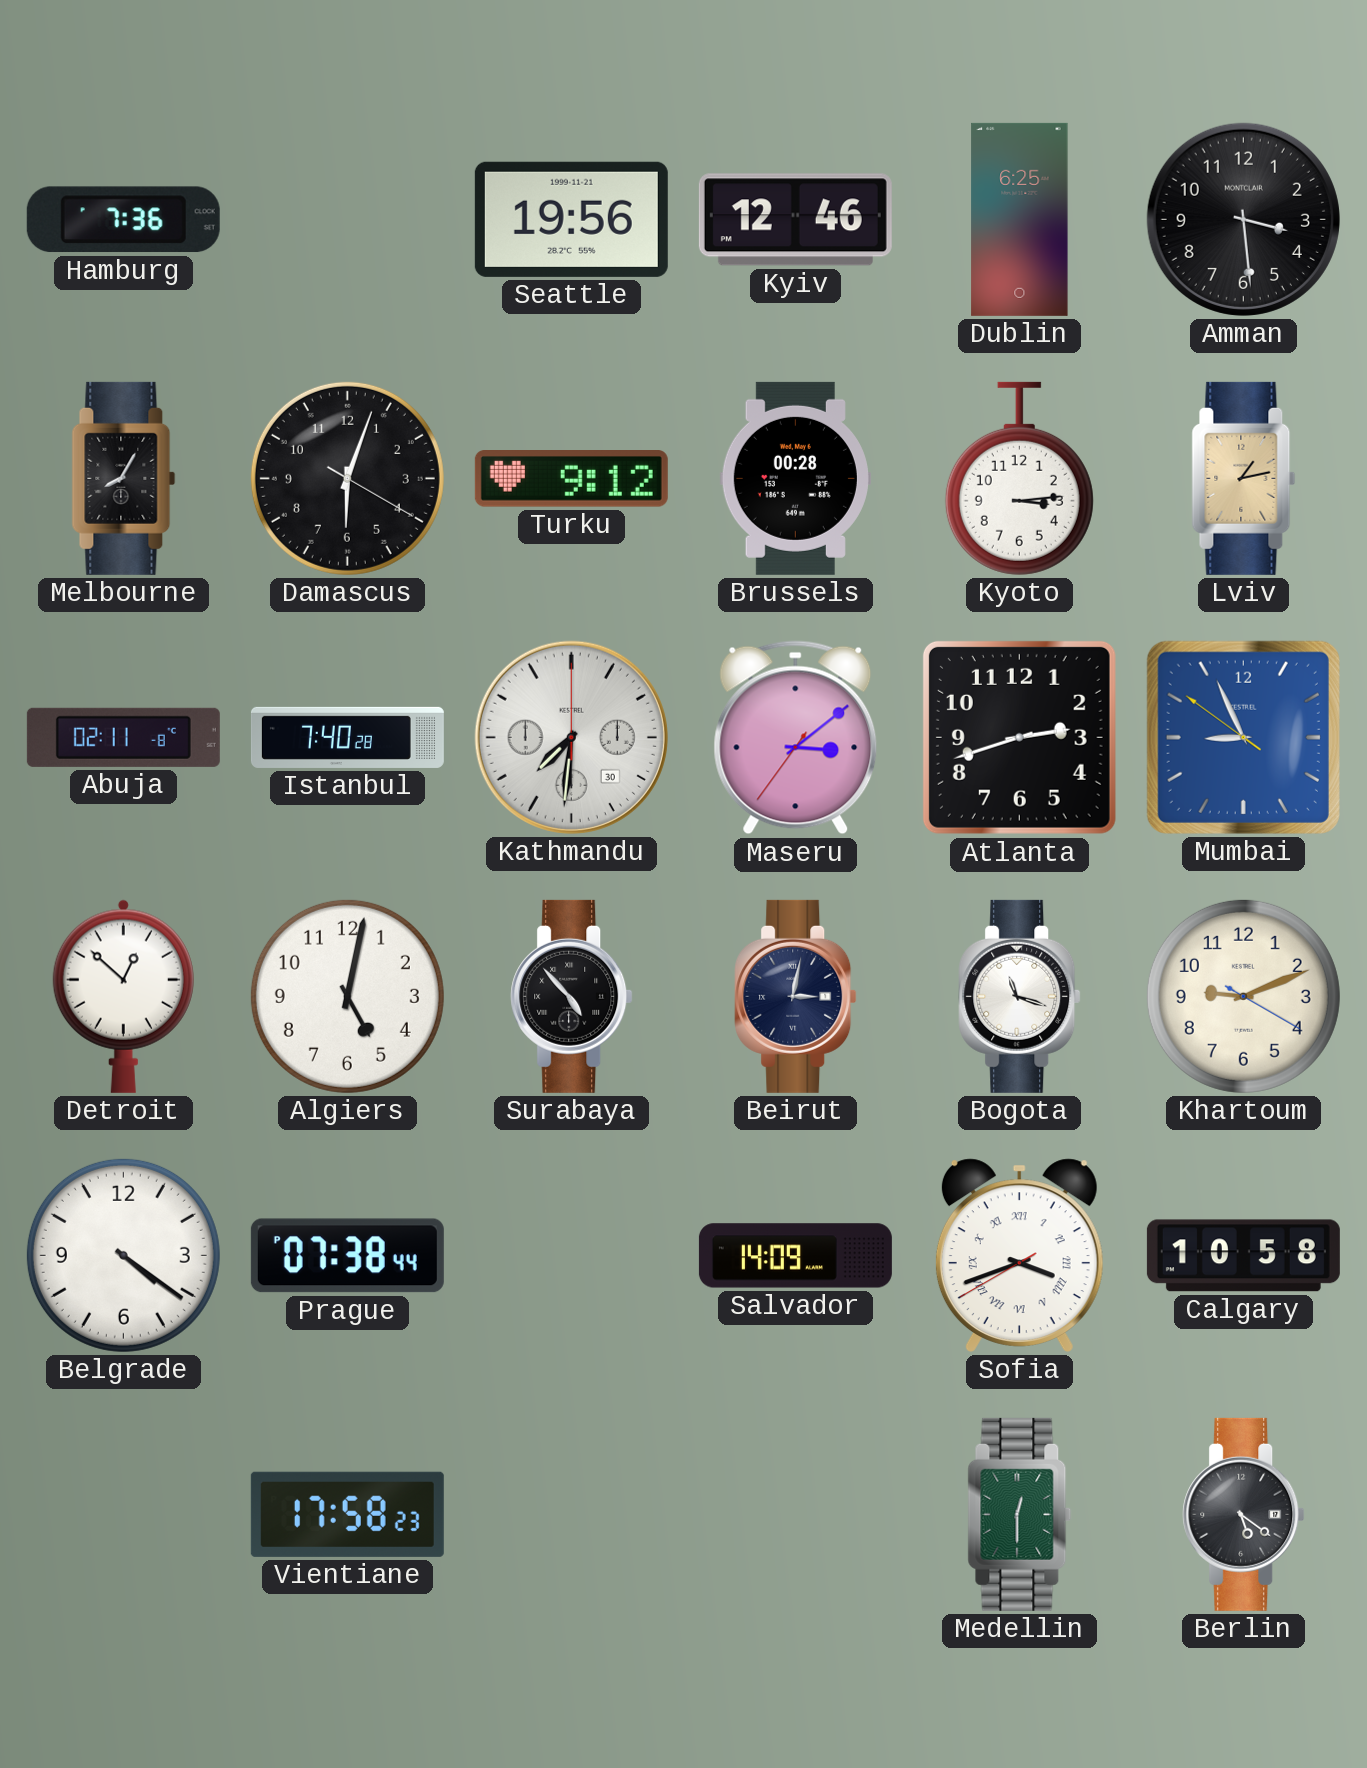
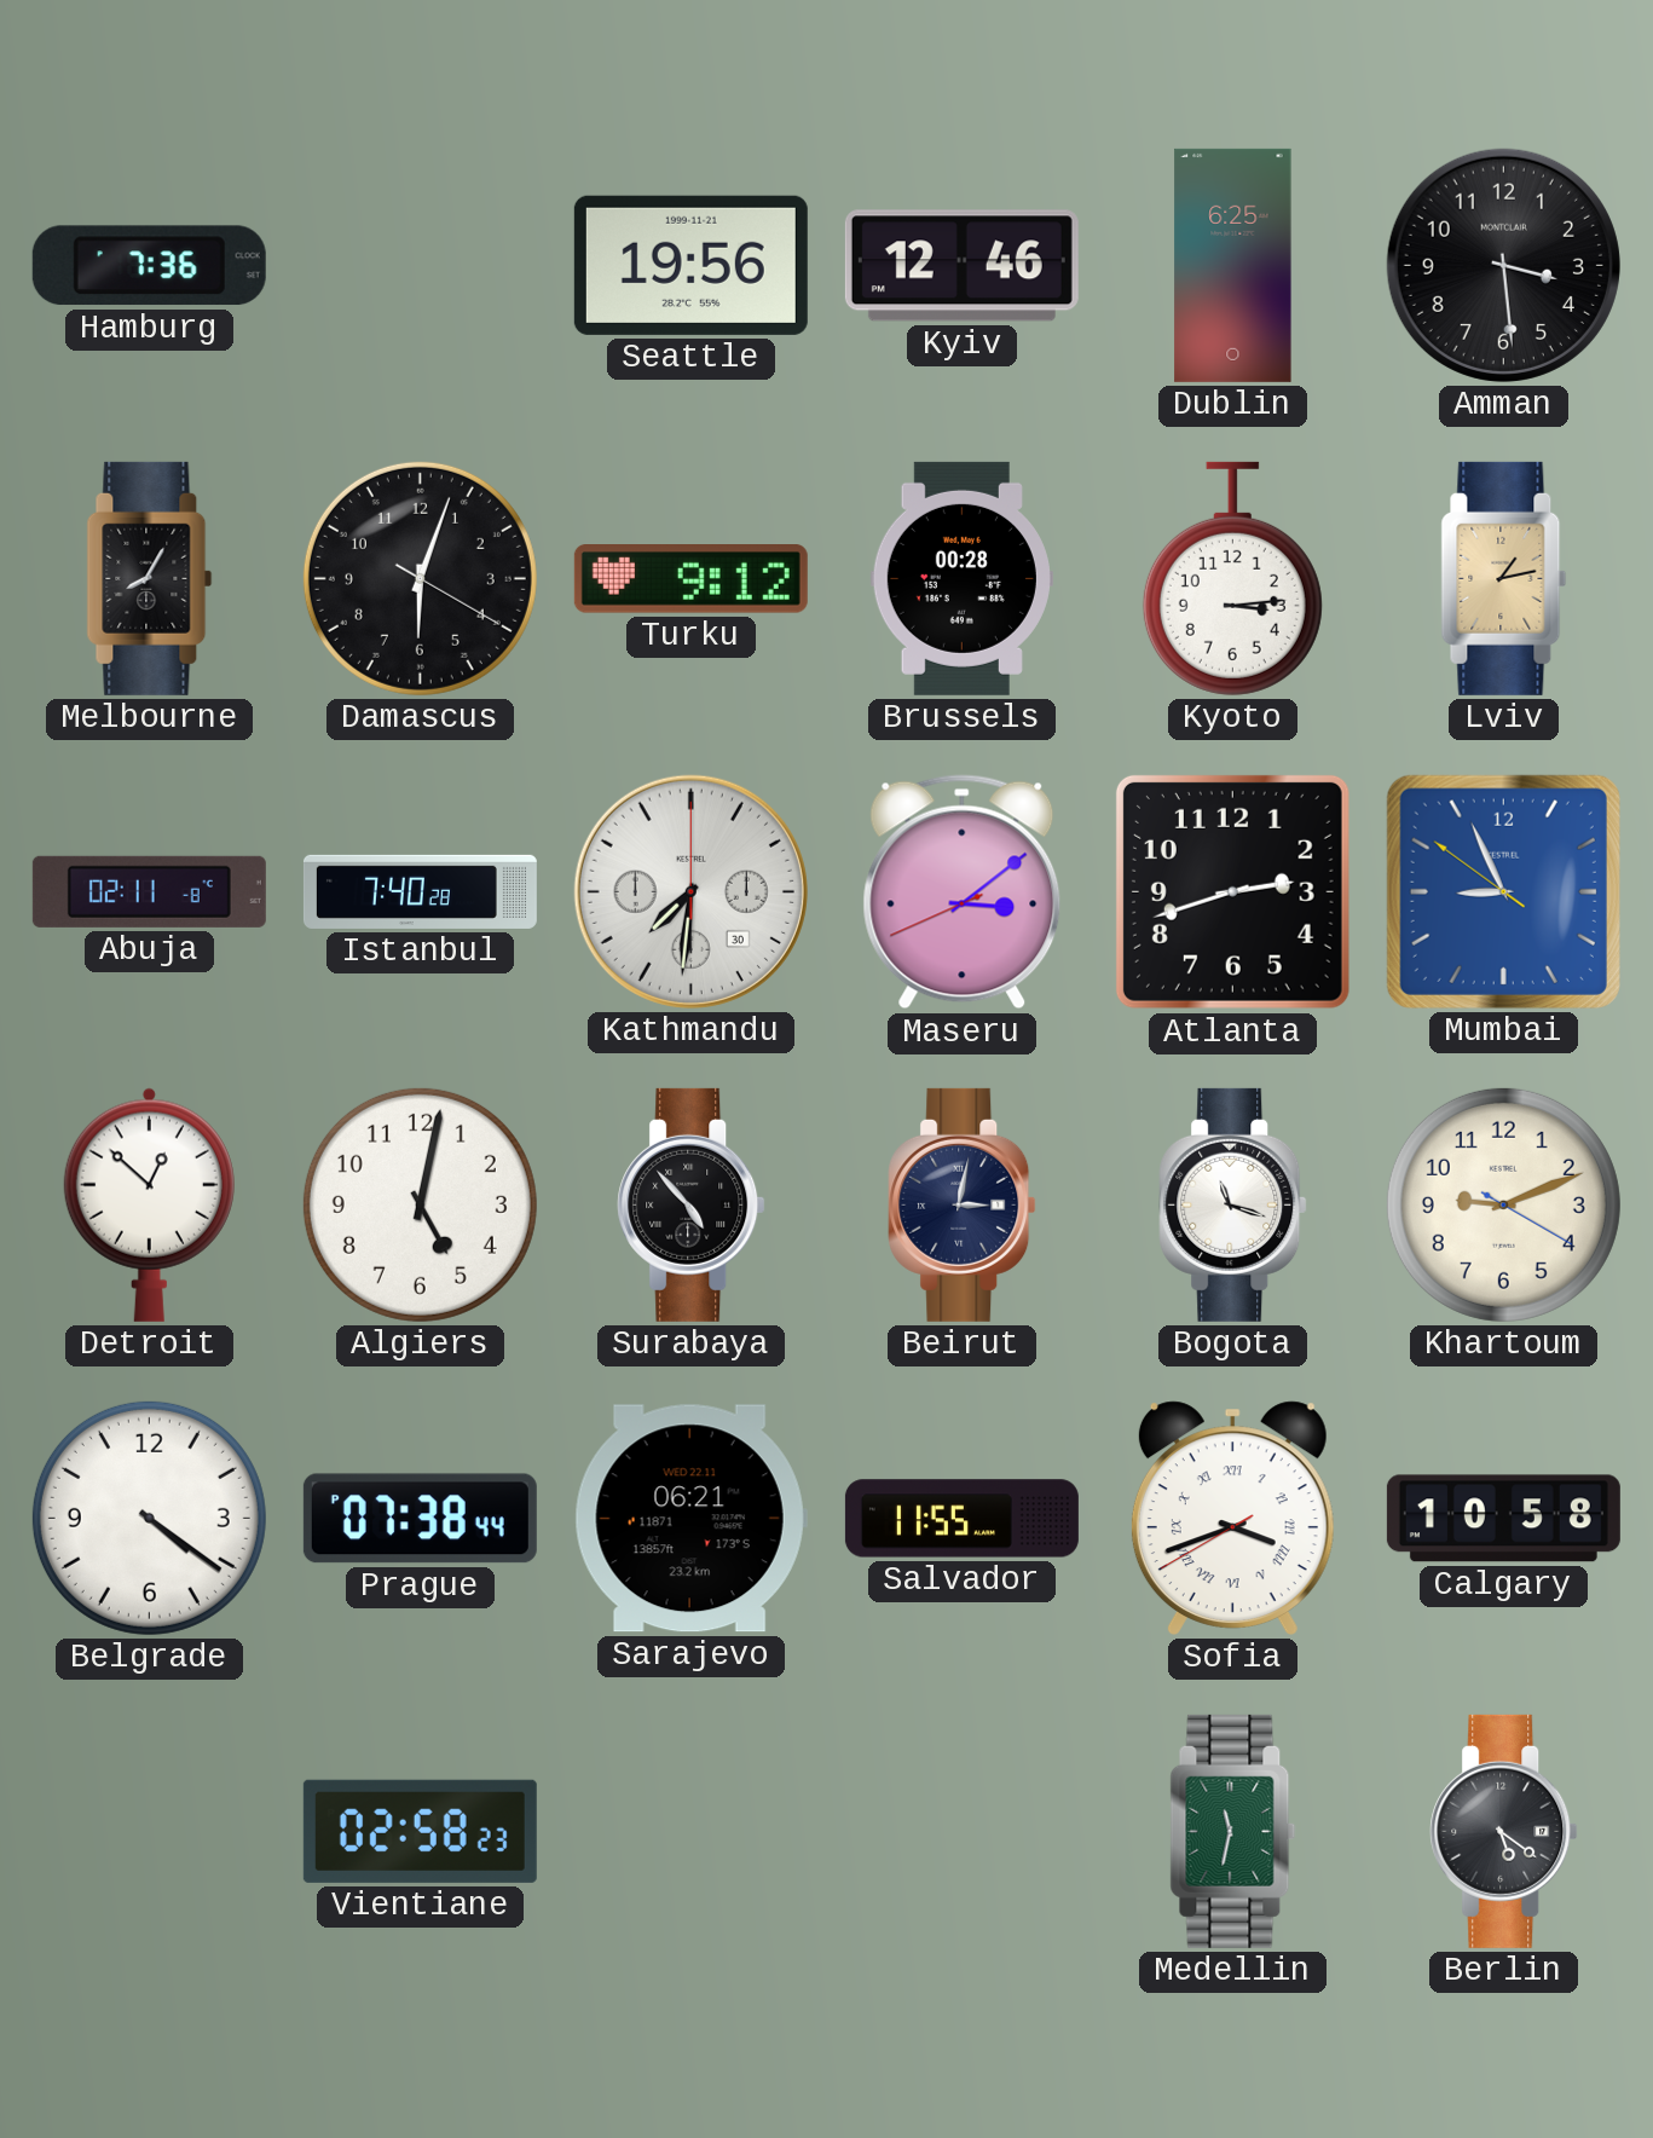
Maseru: 3:08:36 -> 3:08:41
Sarajevo: none -> 06:21
Salvador: 14:09 -> 11:55
Vientiane: 17:58 -> 02:58
Medellin: 12:30 -> 11:32
